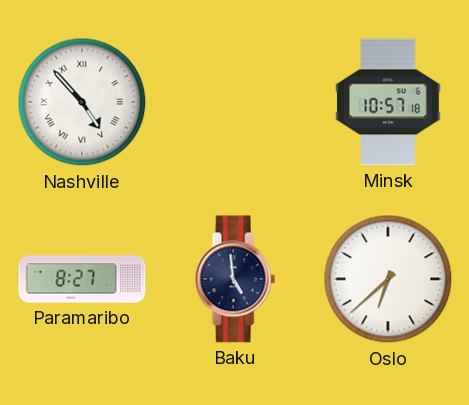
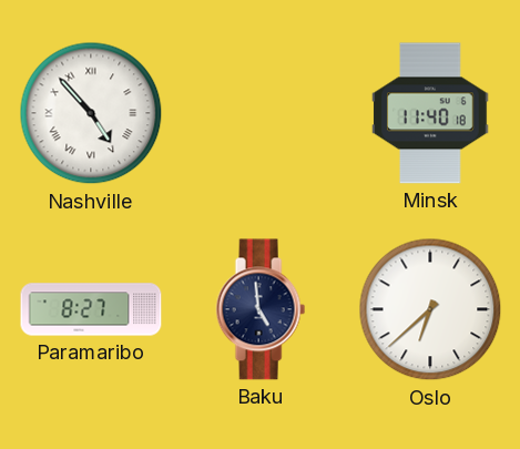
Minsk: 10:57 -> 11:40
